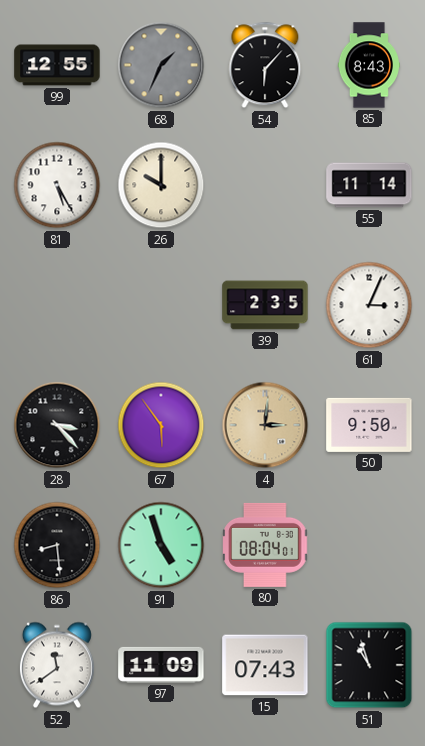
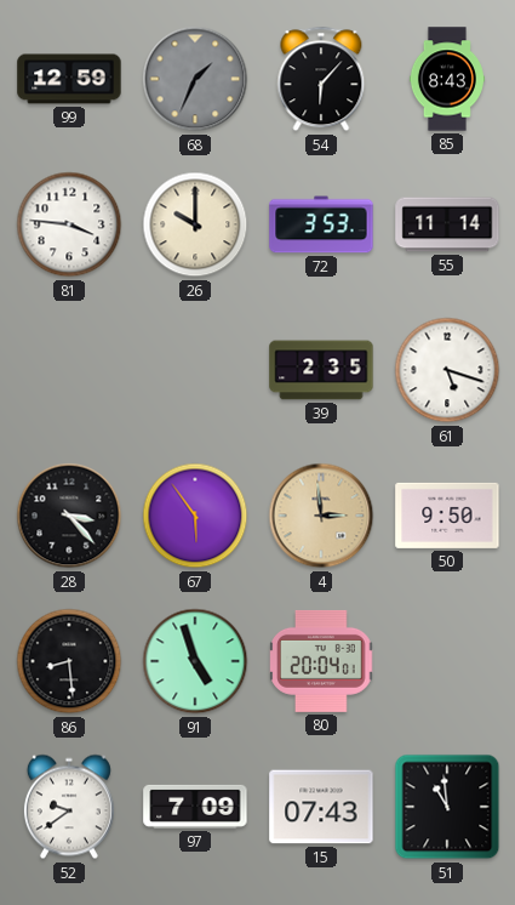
99: 12:55 -> 12:59
81: 5:25 -> 3:46
72: none -> 3:53
61: 3:04 -> 5:18
4: 3:01 -> 2:59
80: 08:04 -> 20:04
52: 11:39 -> 9:39
97: 11:09 -> 7:09
51: 10:57 -> 10:59
